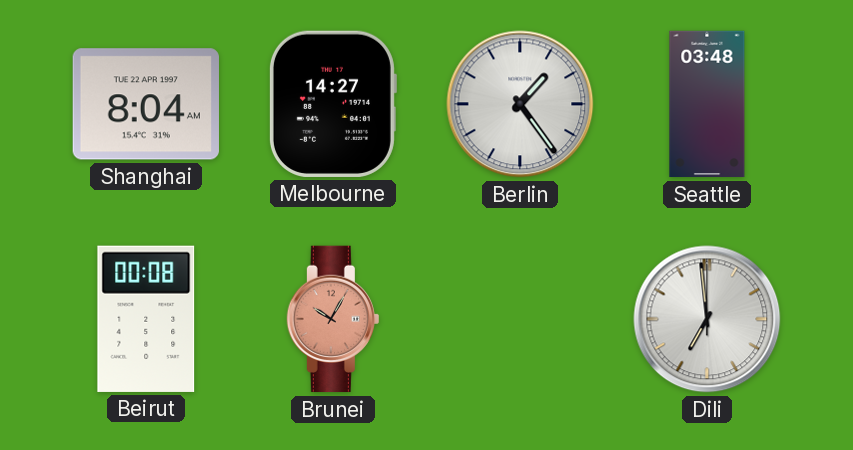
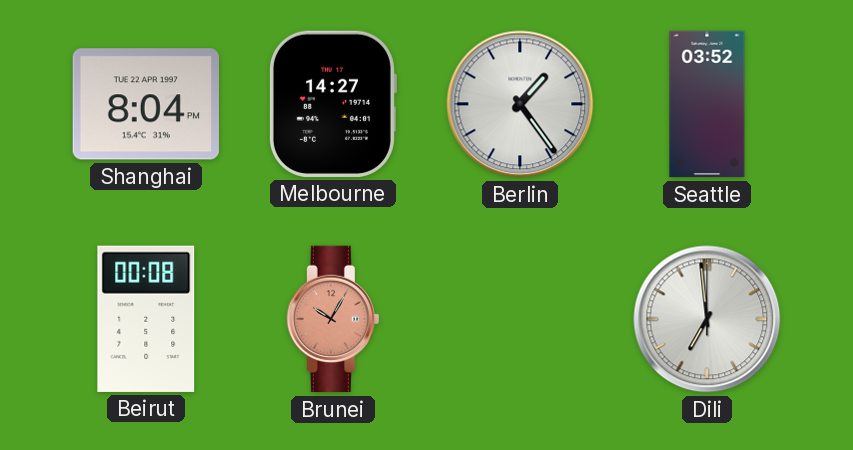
Shanghai: 8:04 AM -> 8:04 PM
Seattle: 03:48 -> 03:52
